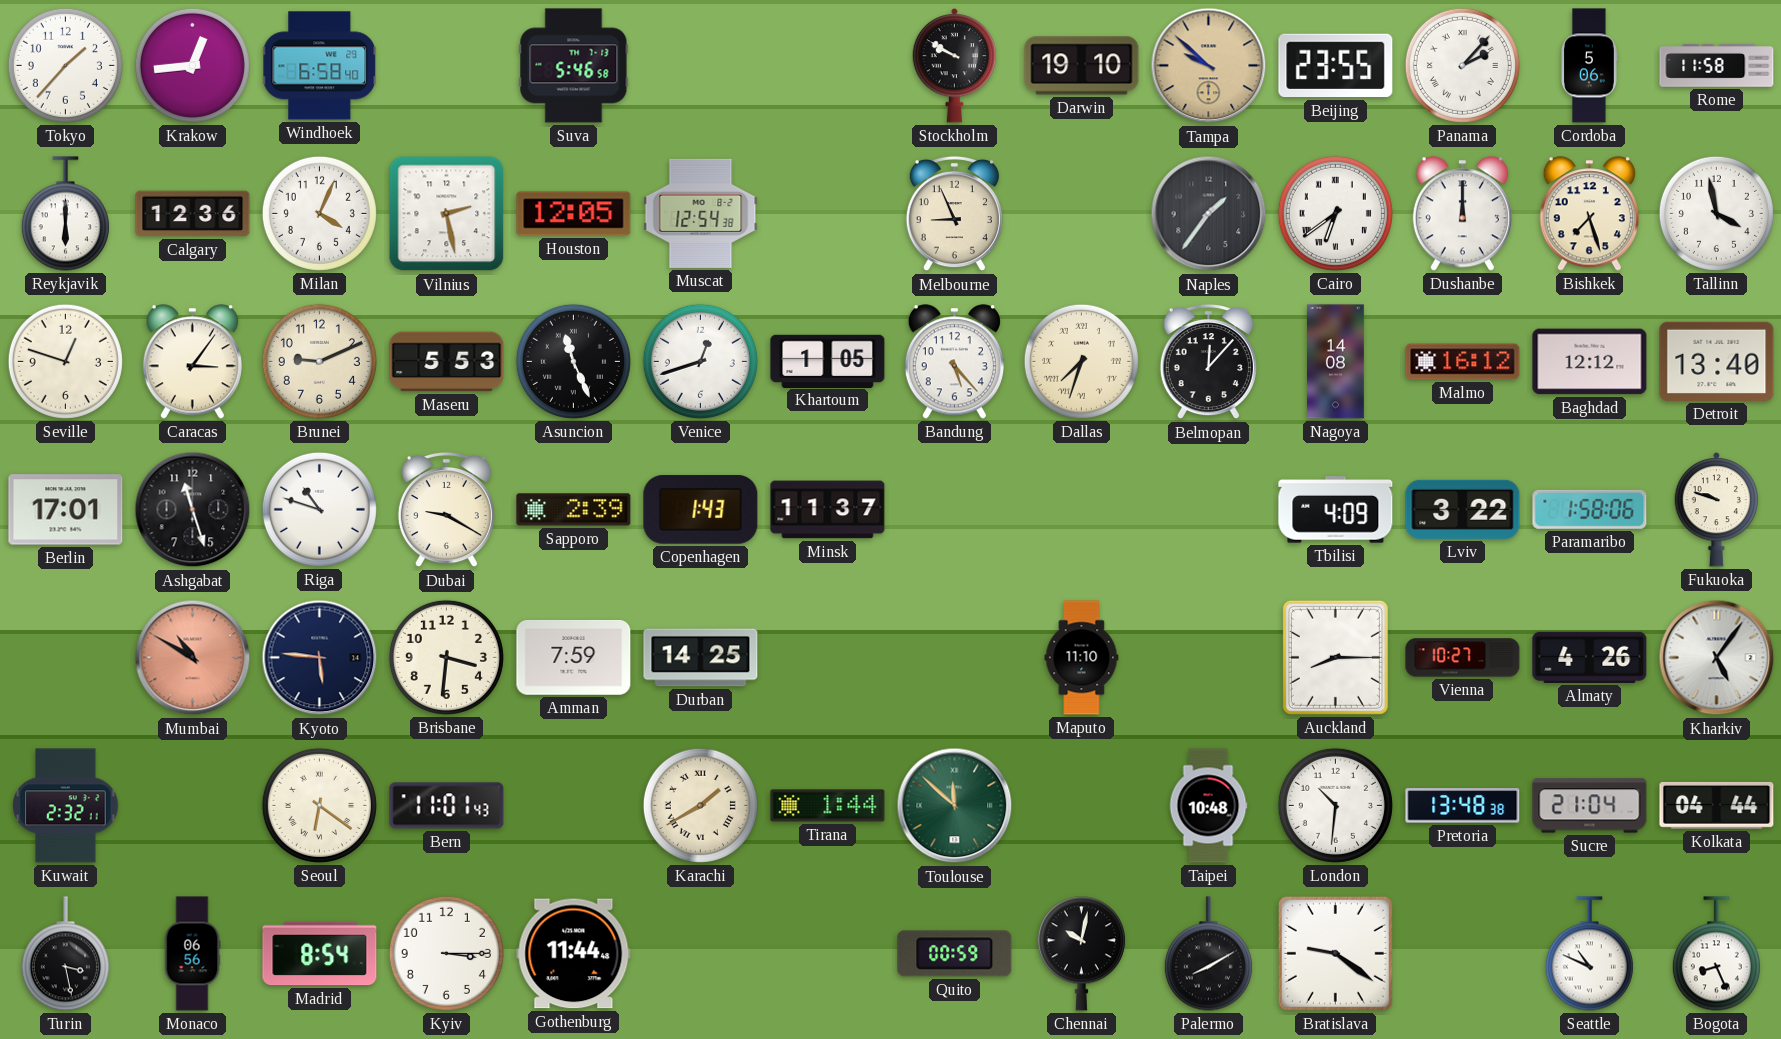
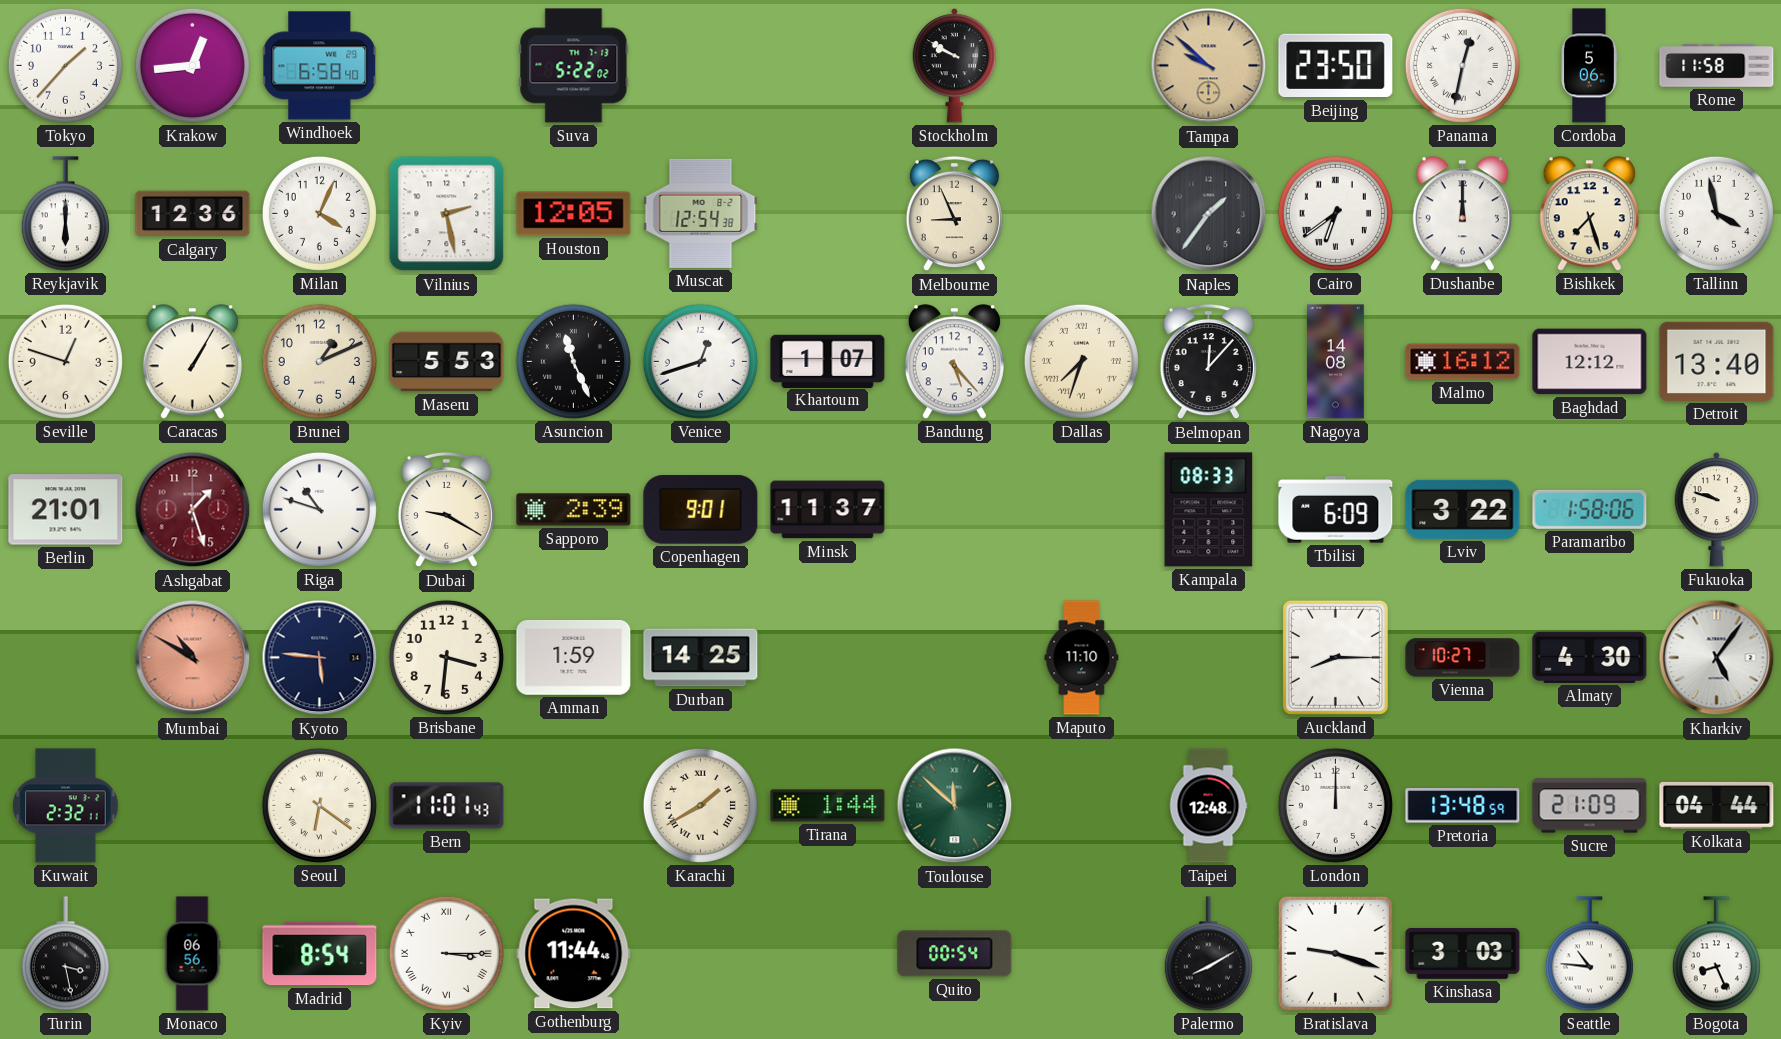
Suva: 5:46 -> 5:22
Darwin: 19:10 -> none
Beijing: 23:55 -> 23:50
Panama: 2:07 -> 12:32
Caracas: 3:06 -> 1:05
Brunei: 9:11 -> 1:11
Khartoum: 1:05 -> 1:07
Berlin: 17:01 -> 21:01
Ashgabat: 11:27 -> 1:27
Ashgabat dial: black -> burgundy
Copenhagen: 1:43 -> 9:01
Kampala: none -> 08:33
Tbilisi: 4:09 -> 6:09
Amman: 7:59 -> 1:59
Almaty: 4:26 -> 4:30
Taipei: 10:48 -> 12:48
London: 10:31 -> 12:00
Pretoria: 13:48:38 -> 13:48:59
Sucre: 21:04 -> 21:09
Kyiv numerals: Arabic -> Roman
Quito: 00:59 -> 00:54
Chennai: 10:02 -> none
Bratislava: 9:21 -> 9:18
Kinshasa: none -> 3:03
Seattle: 10:49 -> 10:46
